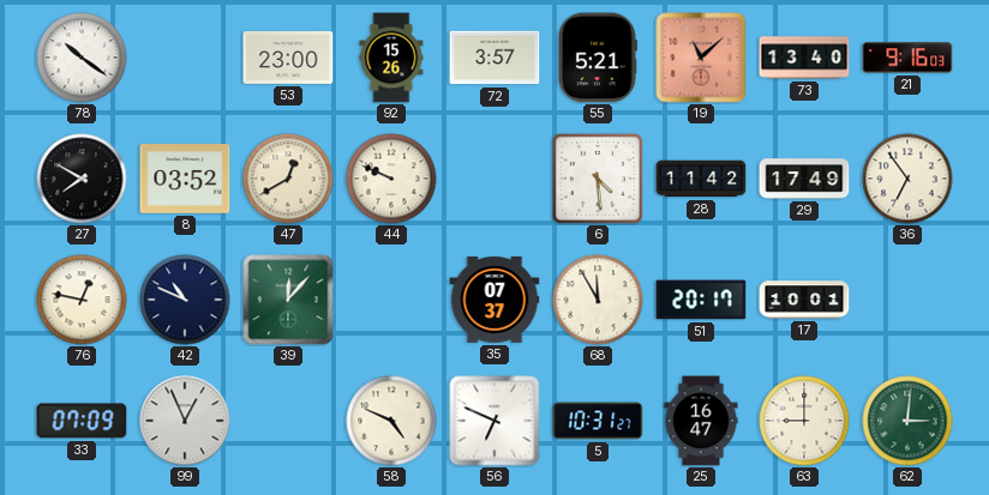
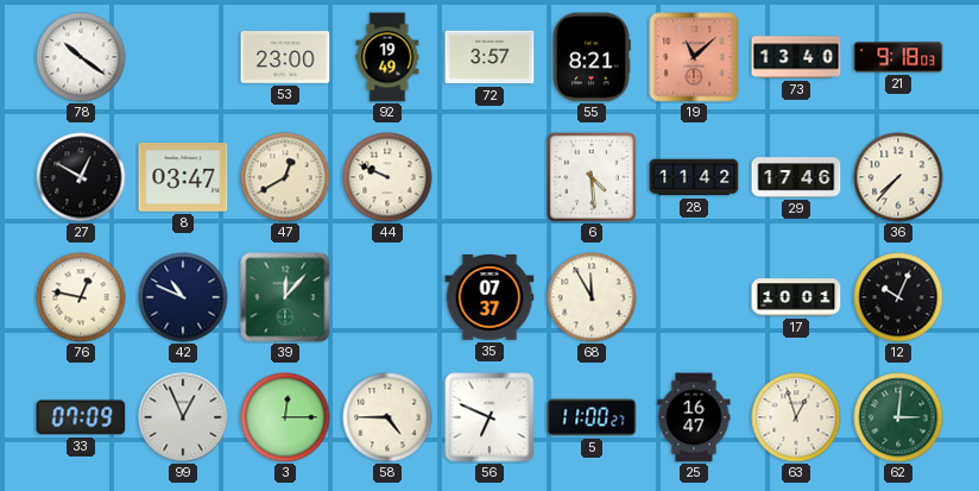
92: 15:26 -> 19:49
55: 5:21 -> 8:21
21: 9:16 -> 9:18
27: 7:50 -> 12:50
8: 03:52 -> 03:47
29: 17:49 -> 17:46
36: 6:54 -> 7:37
51: 20:17 -> none
12: none -> 10:04
3: none -> 12:15
58: 4:49 -> 4:45
5: 10:31 -> 11:00
63: 9:00 -> 12:57
